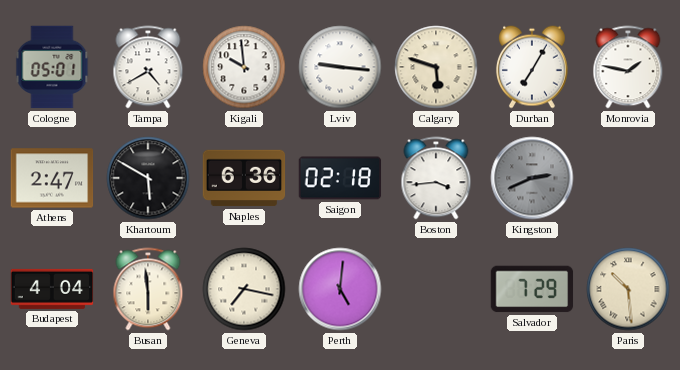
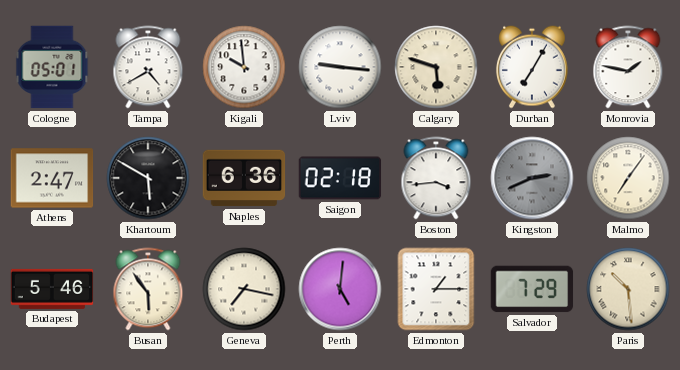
Malmo: none -> 7:06
Budapest: 4:04 -> 5:46
Busan: 5:59 -> 5:54
Edmonton: none -> 1:15
